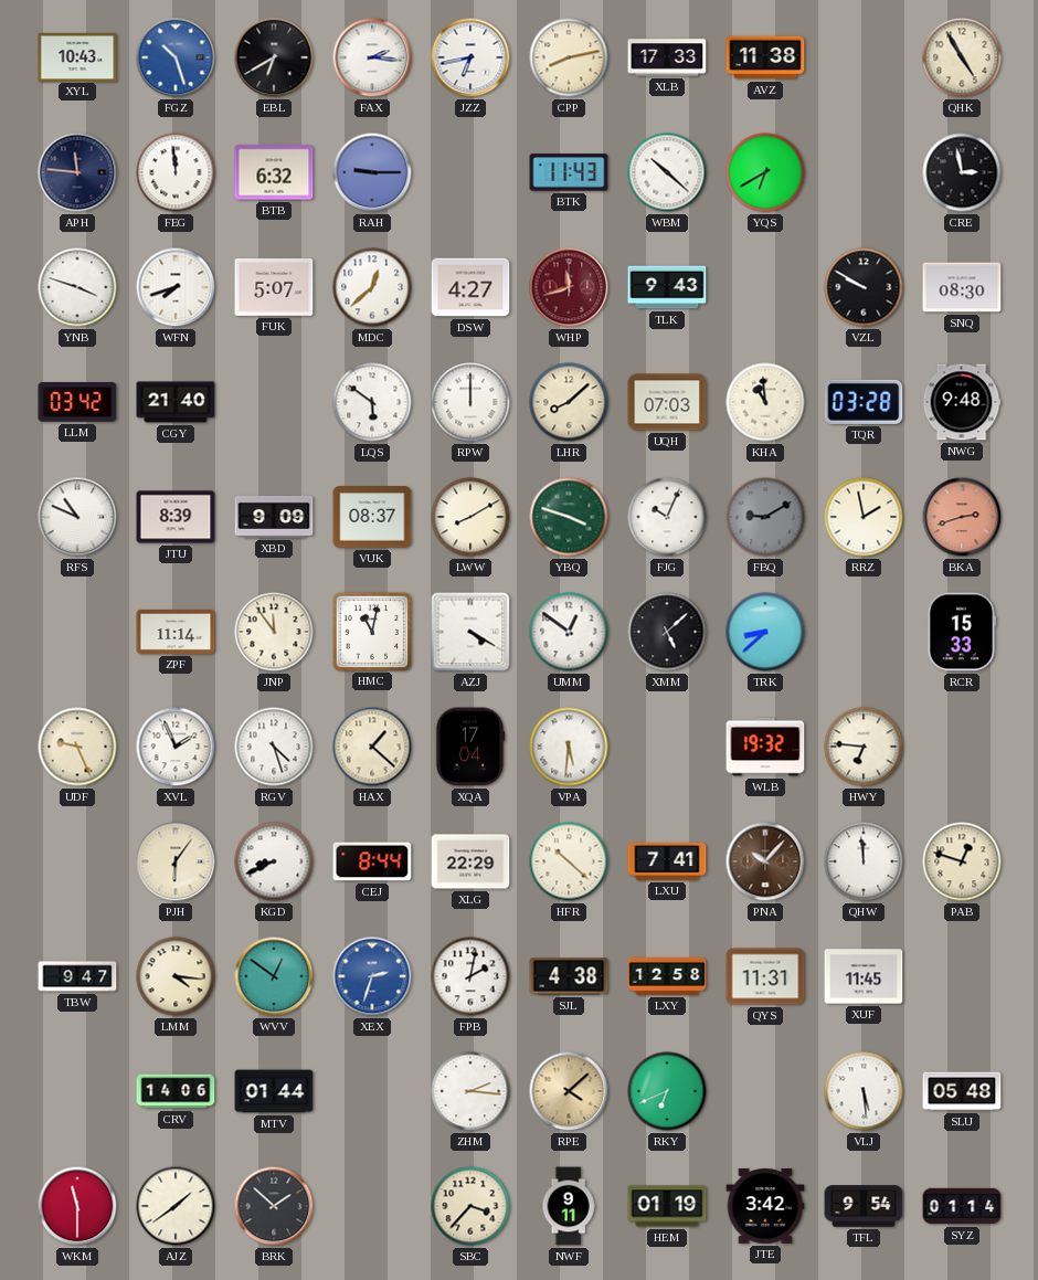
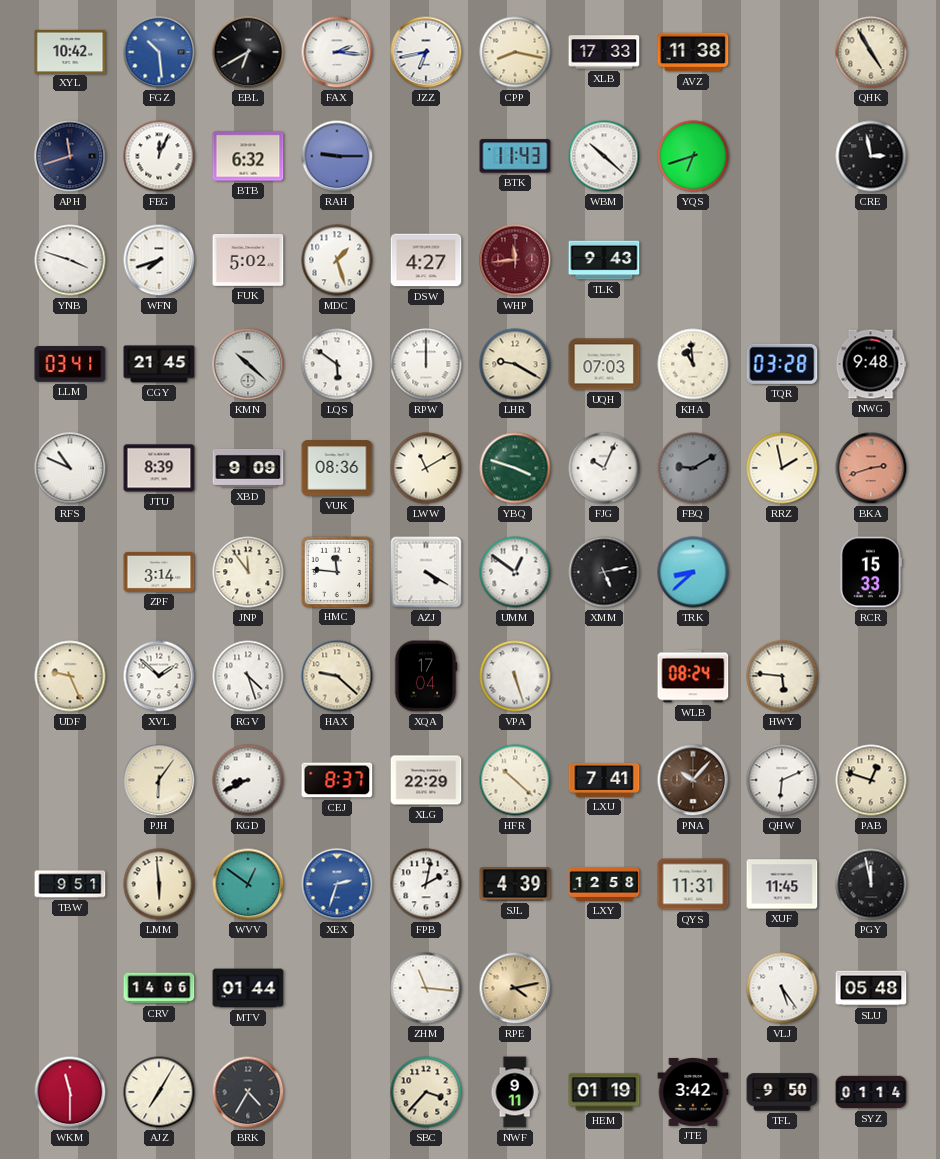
XYL: 10:43 -> 10:42
FGZ: 10:27 -> 10:29
CPP: 8:13 -> 8:17
APH: 11:46 -> 11:42
FEG: 11:59 -> 12:04
YQS: 6:40 -> 6:42
FUK: 5:07 -> 5:02
MDC: 12:38 -> 1:27
WHP: 11:42 -> 11:44
VZL: 9:50 -> none
SNQ: 08:30 -> none
LLM: 03:42 -> 03:41
CGY: 21:40 -> 21:45
KMN: none -> 10:22
LHR: 8:08 -> 9:20
VUK: 08:37 -> 08:36
LWW: 8:10 -> 11:10
ZPF: 11:14 -> 3:14
HMC: 11:02 -> 11:46
XMM: 5:08 -> 5:13
XVL: 1:56 -> 1:52
HAX: 1:22 -> 9:22
VPA: 5:31 -> 5:27
WLB: 19:32 -> 08:24
HWY: 6:46 -> 5:46
CEJ: 8:44 -> 8:37
QHW: 11:59 -> 6:11
TBW: 9:47 -> 9:51
LMM: 4:16 -> 5:59
SJL: 4:38 -> 4:39
PGY: none -> 11:58
ZHM: 2:16 -> 11:16
RPE: 4:08 -> 4:13
RKY: 6:41 -> none
VLJ: 5:29 -> 5:24
AJZ: 1:39 -> 7:05
BRK: 1:52 -> 4:35
TFL: 9:54 -> 9:50
